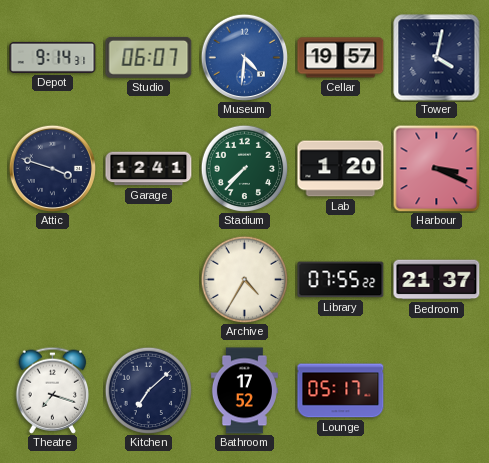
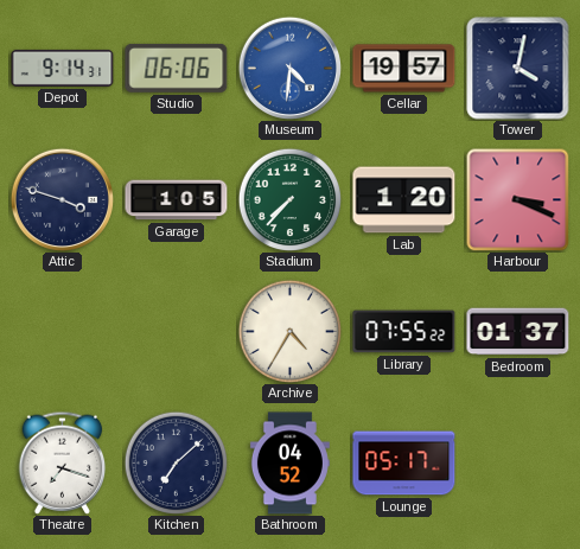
Studio: 06:07 -> 06:06
Garage: 12:41 -> 1:05
Bedroom: 21:37 -> 01:37
Bathroom: 17:52 -> 04:52
